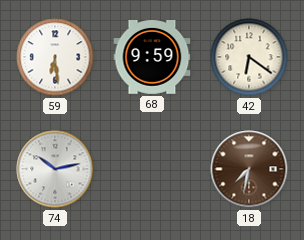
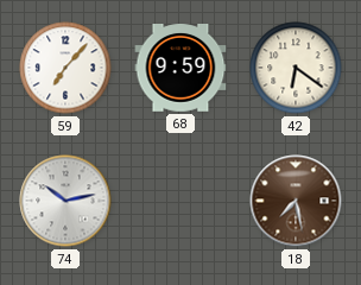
59: 6:29 -> 7:07
18: 7:32 -> 7:28
